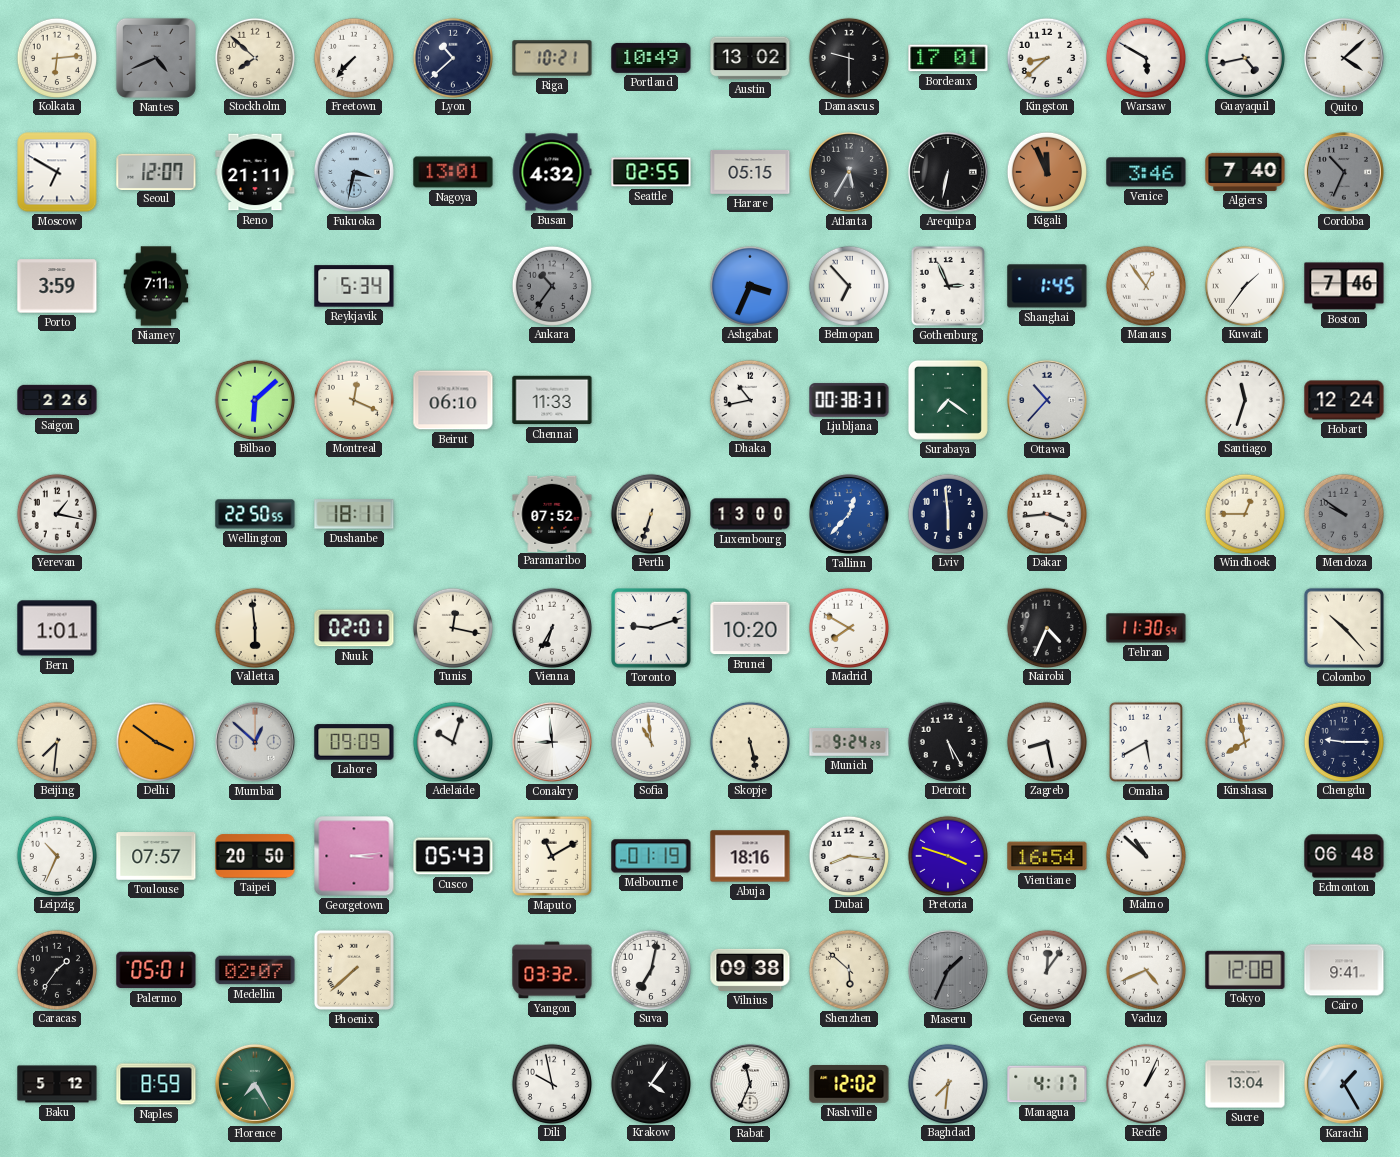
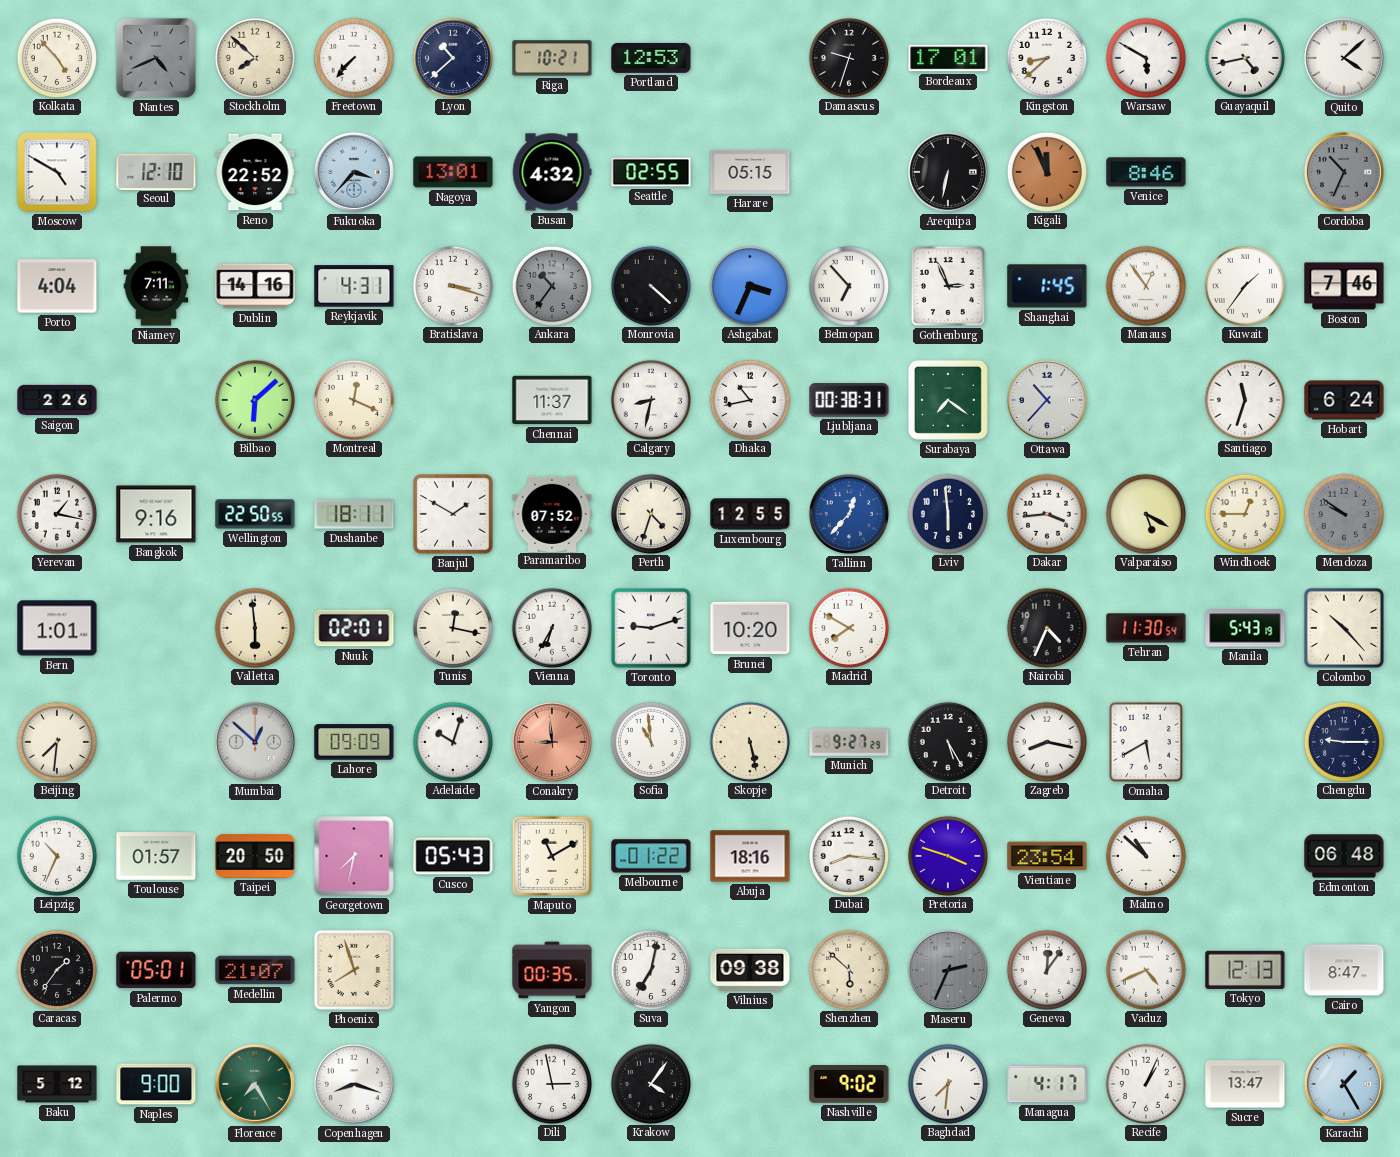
Kolkata: 6:14 -> 4:53
Portland: 10:49 -> 12:53
Austin: 13:02 -> none
Damascus: 9:30 -> 9:33
Moscow: 6:50 -> 4:50
Seoul: 12:07 -> 12:10
Reno: 21:11 -> 22:52
Fukuoka: 3:32 -> 3:37
Atlanta: 5:35 -> none
Venice: 3:46 -> 8:46
Algiers: 7:40 -> none
Porto: 3:59 -> 4:04
Dublin: none -> 14:16
Reykjavik: 5:34 -> 4:31
Bratislava: none -> 3:18
Monrovia: none -> 4:22
Beirut: 06:10 -> none
Chennai: 11:33 -> 11:37
Calgary: none -> 8:32
Hobart: 12:24 -> 6:24
Bangkok: none -> 9:16
Banjul: none -> 1:50
Perth: 6:33 -> 4:33
Luxembourg: 13:00 -> 12:55
Valparaiso: none -> 5:20
Manila: none -> 5:43
Delhi: 3:51 -> none
Conakry dial: white -> salmon
Munich: 9:24 -> 9:27
Zagreb: 8:28 -> 8:17
Kinshasa: 7:58 -> none
Toulouse: 07:57 -> 01:57
Georgetown: 3:14 -> 7:32
Melbourne: 01:19 -> 01:22
Vientiane: 16:54 -> 23:54
Medellin: 02:07 -> 21:07
Phoenix: 7:38 -> 7:57
Yangon: 03:32 -> 00:35
Maseru: 1:34 -> 2:34
Tokyo: 12:08 -> 12:13
Cairo: 9:41 -> 8:47
Naples: 8:59 -> 9:00
Copenhagen: none -> 8:18
Dili: 9:58 -> 2:58
Rabat: 11:34 -> none
Nashville: 12:02 -> 9:02
Sucre: 13:04 -> 13:47
